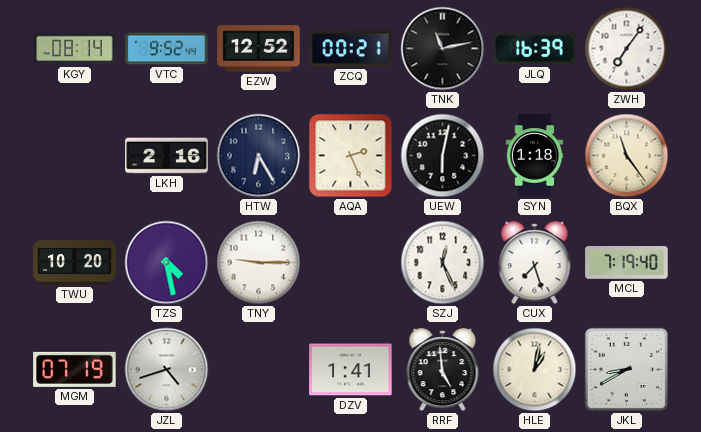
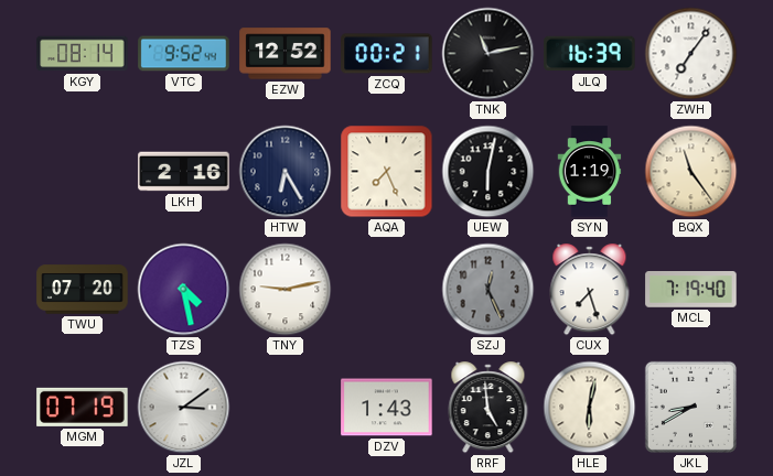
AQA: 2:26 -> 7:26
SYN: 1:18 -> 1:19
TWU: 10:20 -> 07:20
TNY: 9:15 -> 9:13
SZJ dial: white -> grey
JZL: 4:42 -> 3:09
DZV: 1:41 -> 1:43
HLE: 1:02 -> 6:02
